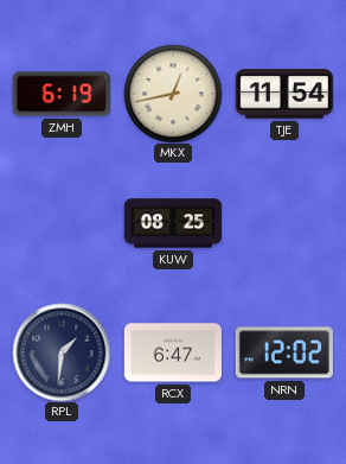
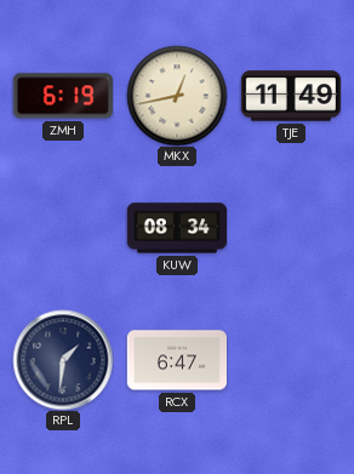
TJE: 11:54 -> 11:49
KUW: 08:25 -> 08:34
NRN: 12:02 -> none
